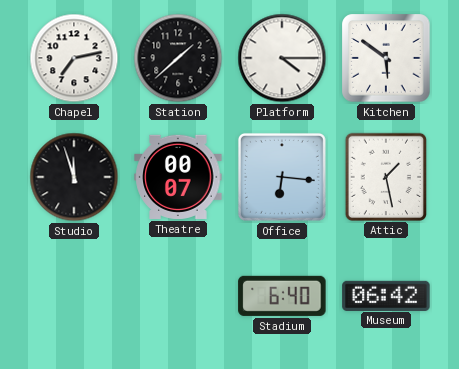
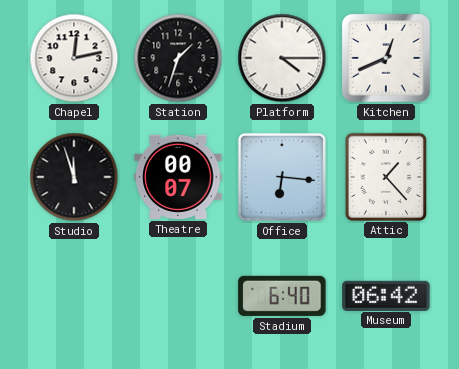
Chapel: 7:13 -> 12:13
Station: 1:38 -> 1:33
Kitchen: 5:51 -> 12:41
Attic: 1:28 -> 1:23
